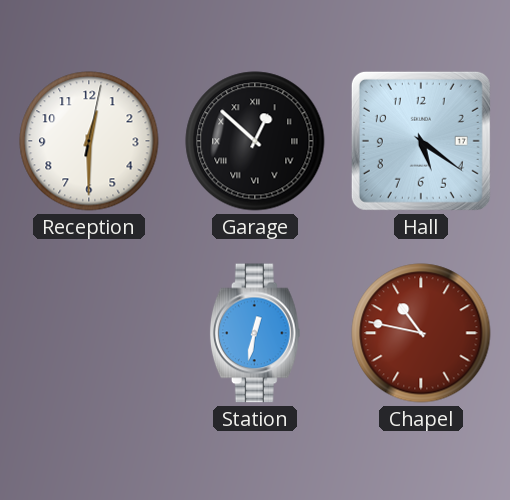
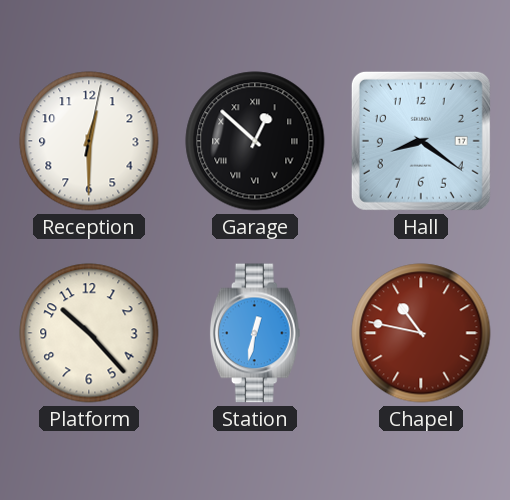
Hall: 5:21 -> 8:21
Platform: none -> 10:23
